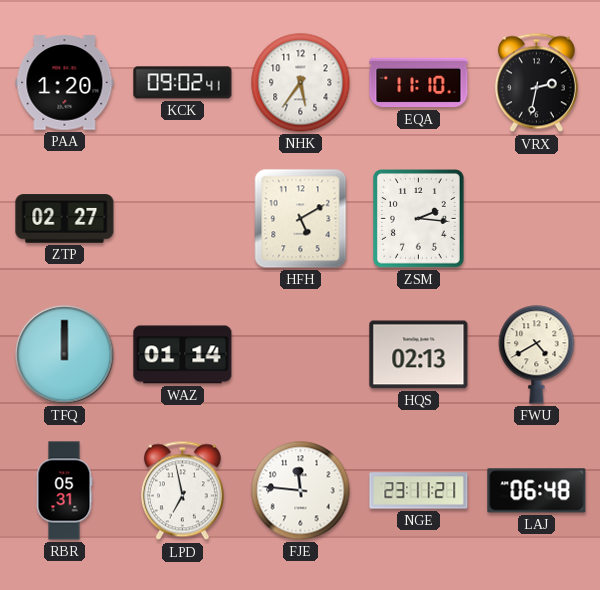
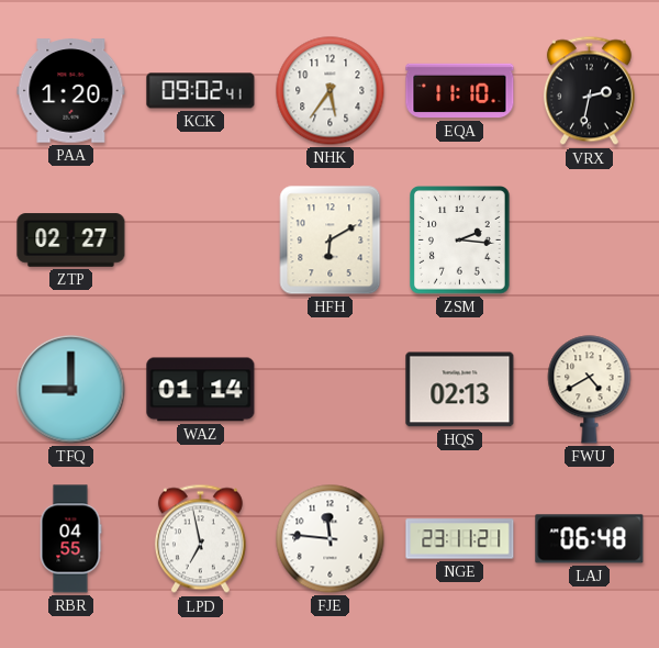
HFH: 5:10 -> 6:10
TFQ: 12:00 -> 9:00
RBR: 05:31 -> 04:55
